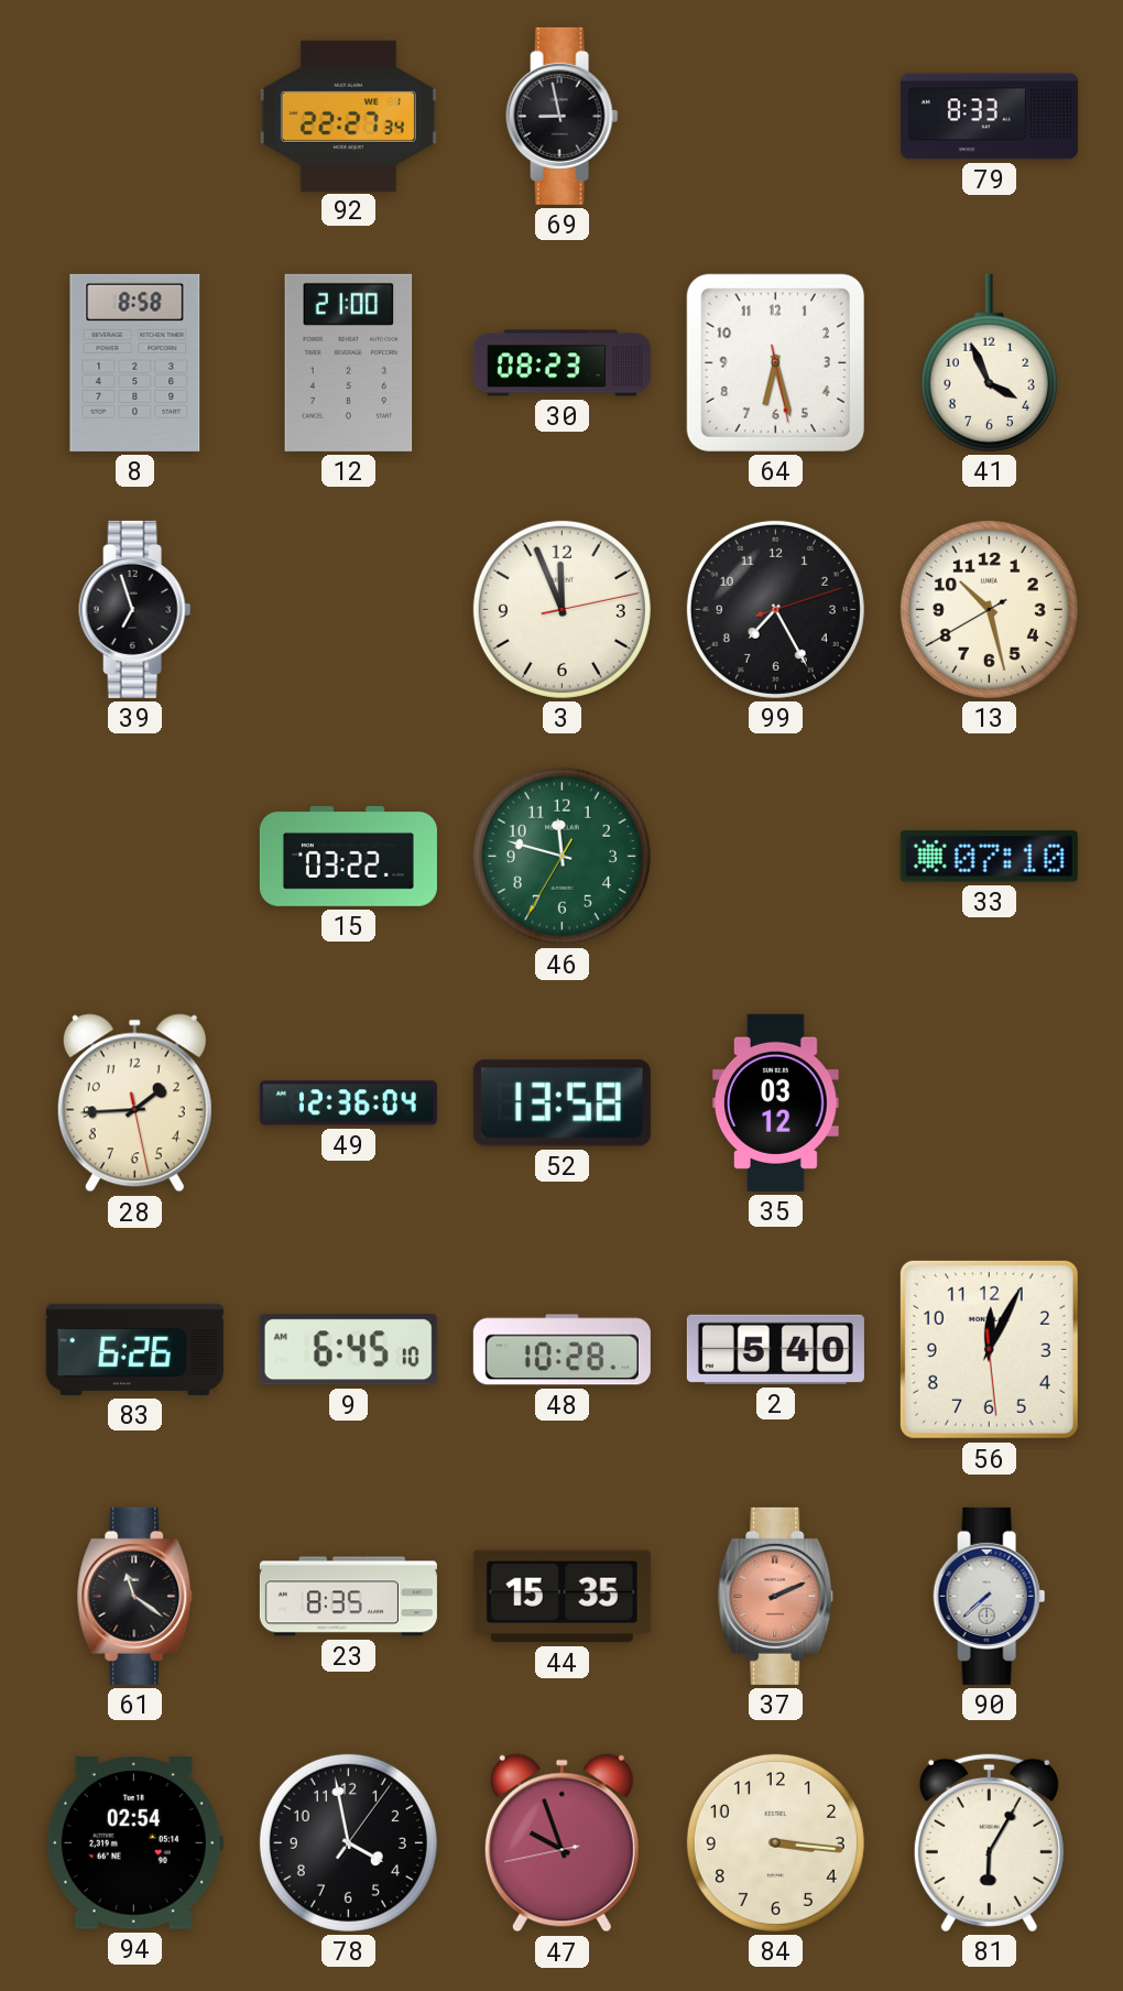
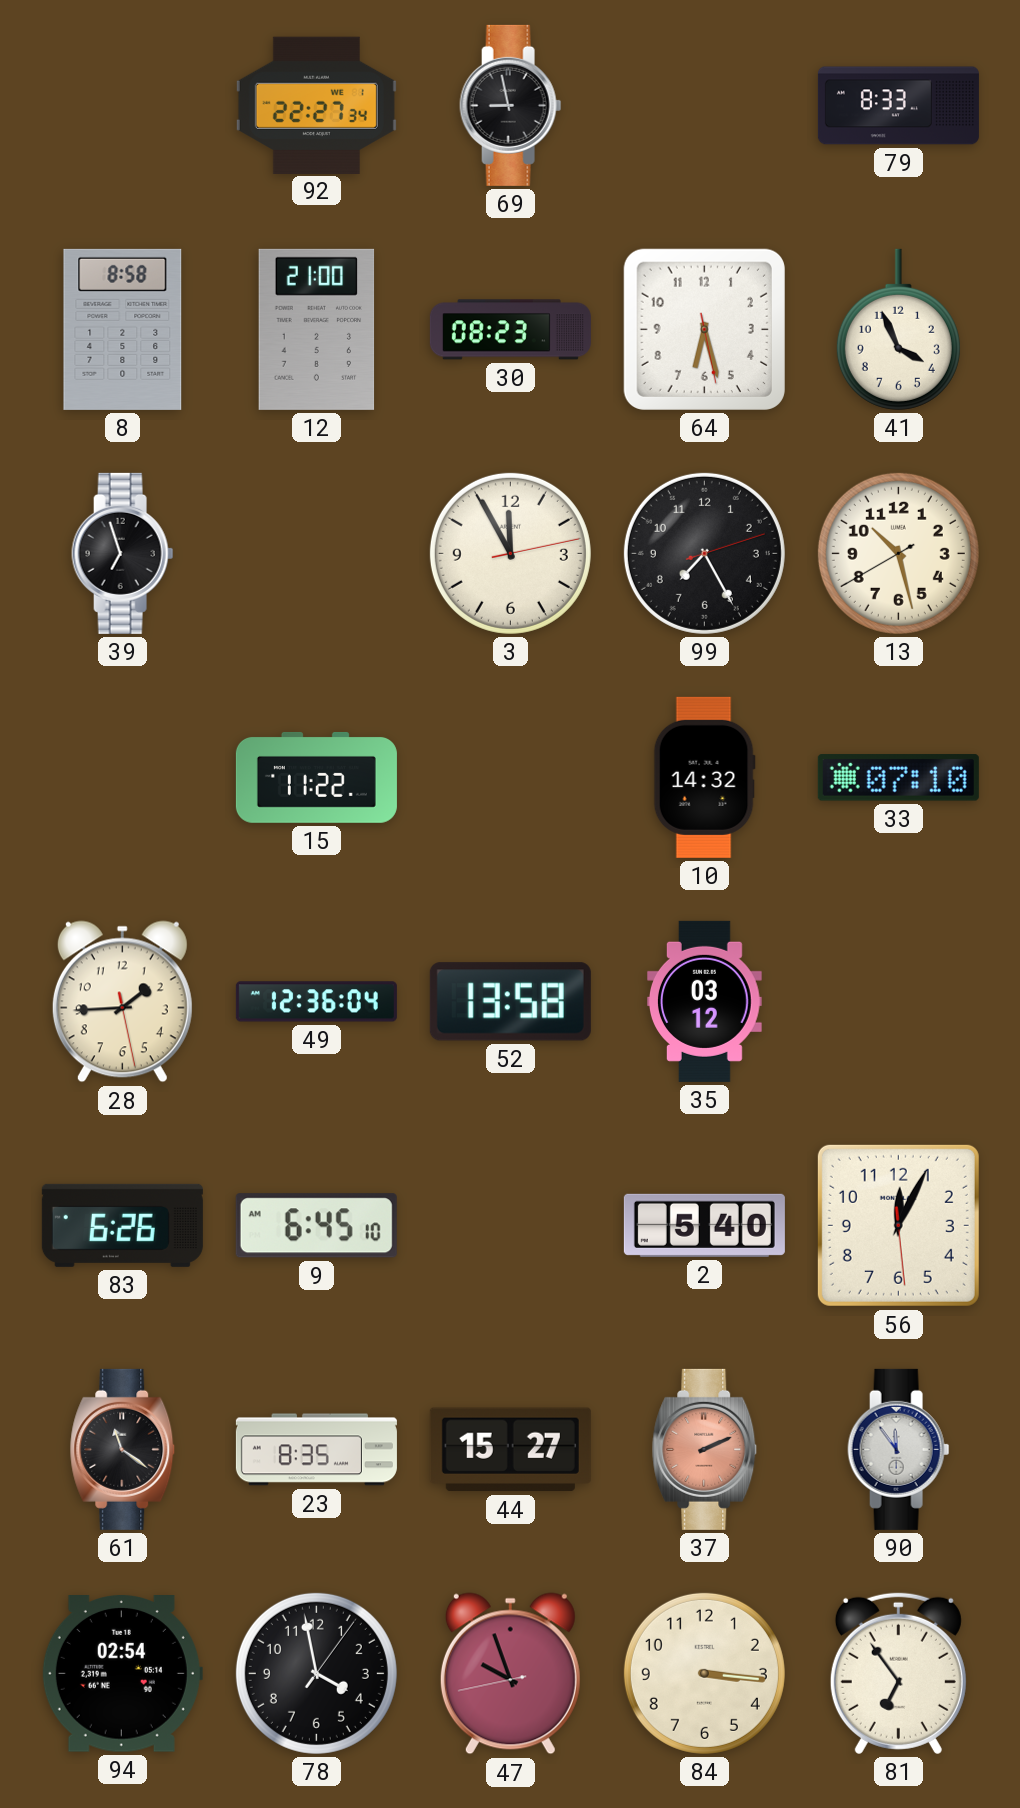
3: 11:56 -> 11:55
15: 03:22 -> 11:22
46: 11:47 -> none
10: none -> 14:32
48: 10:28 -> none
44: 15:35 -> 15:27
90: 7:38 -> 11:54
81: 6:05 -> 6:54
